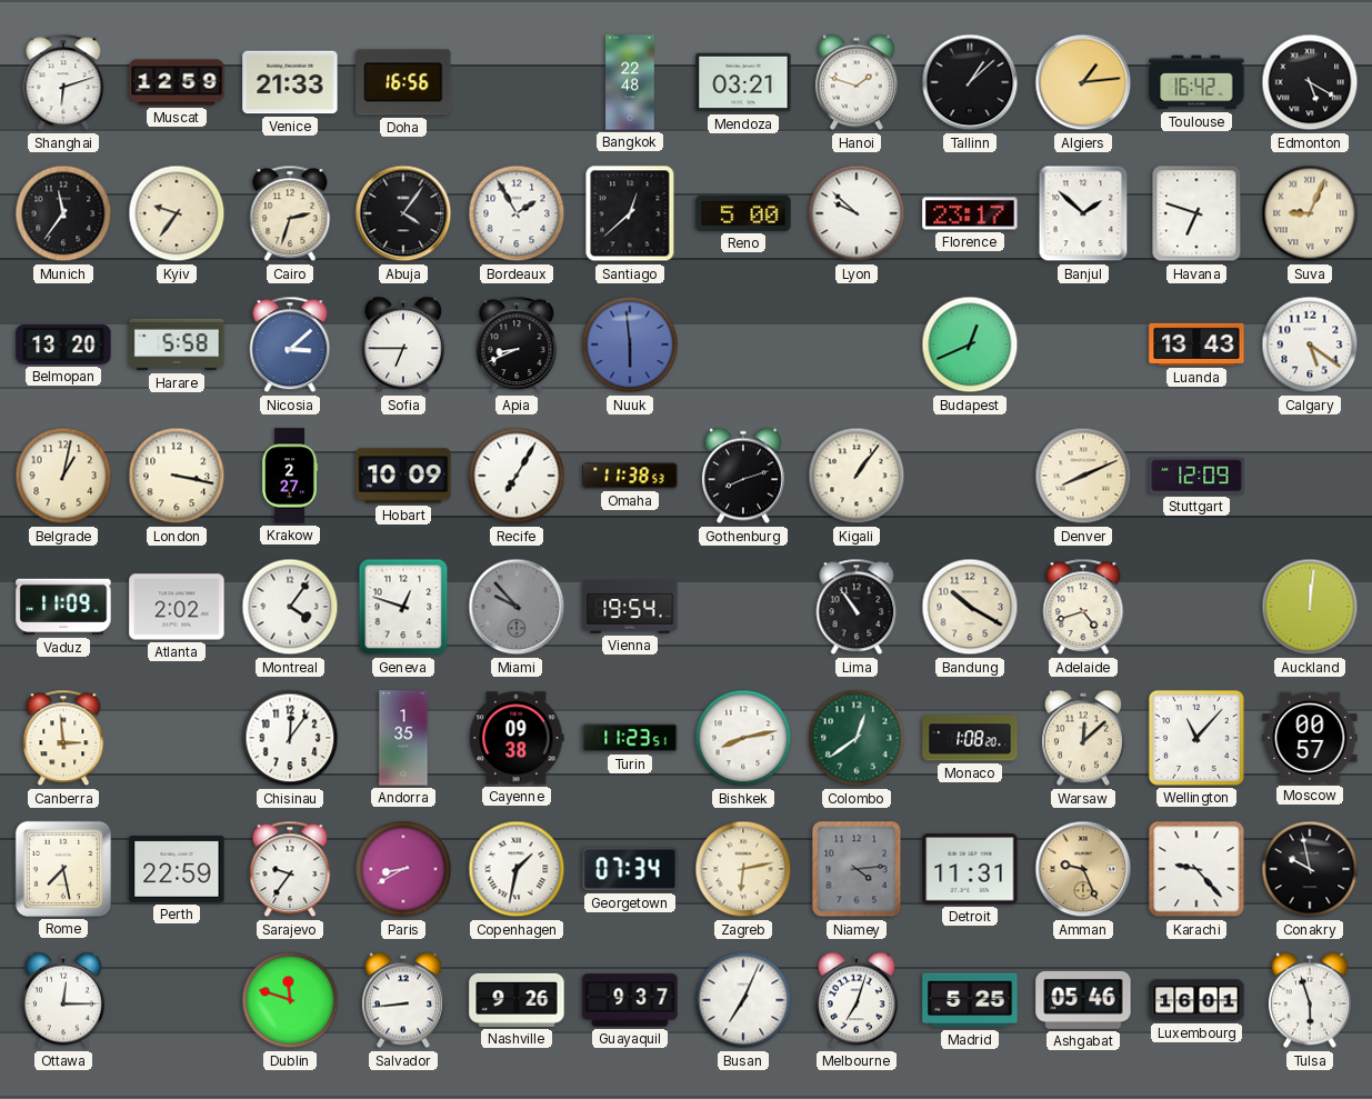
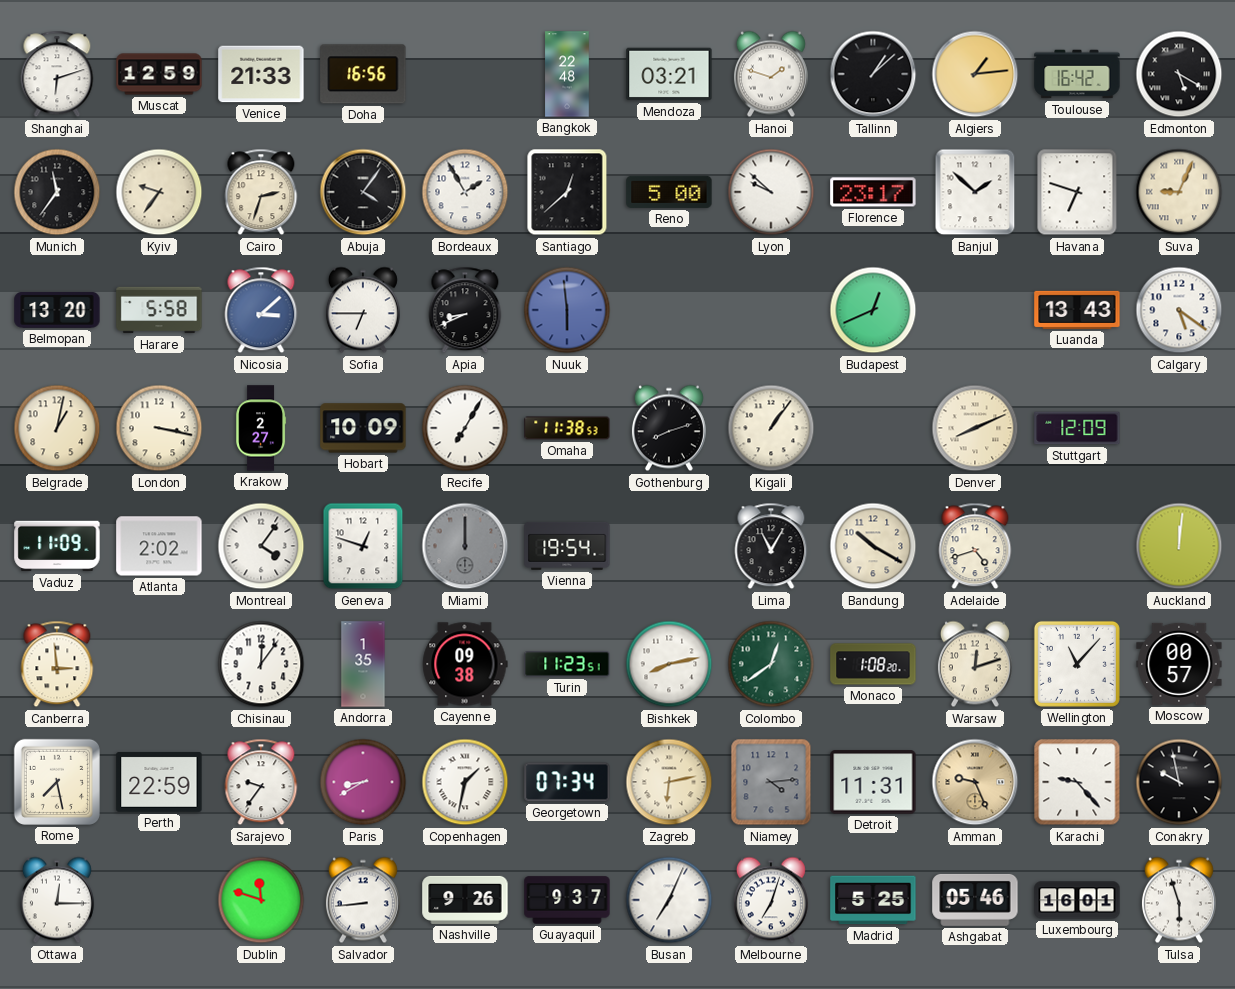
Miami: 9:53 -> 12:00
Lima: 10:54 -> 11:05
Warsaw: 12:08 -> 12:12
